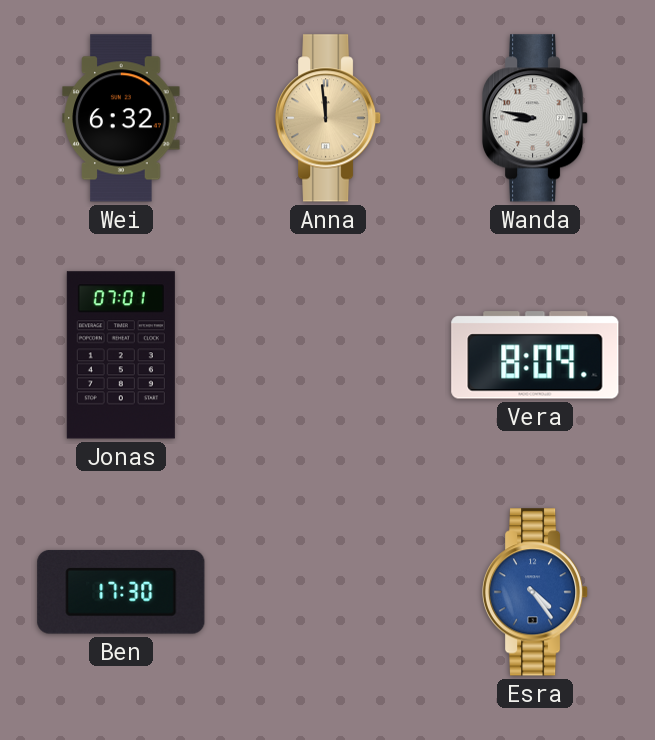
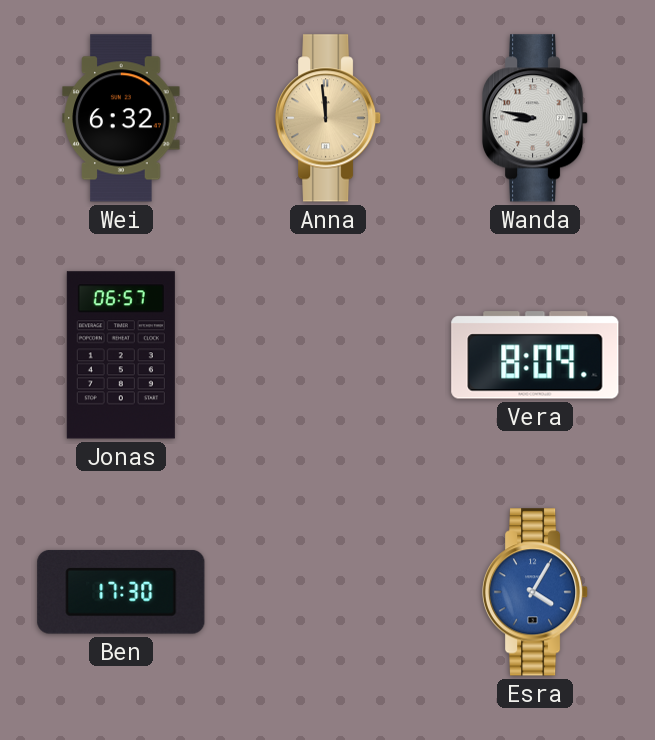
Jonas: 07:01 -> 06:57
Esra: 4:24 -> 4:05
